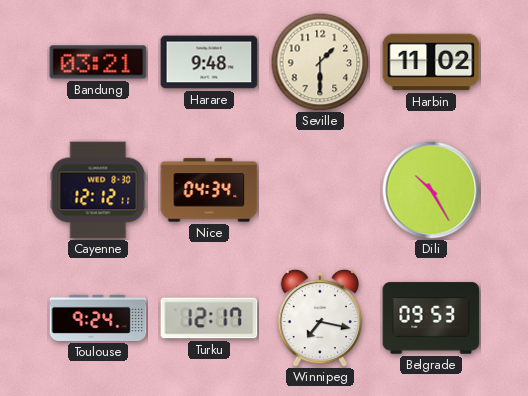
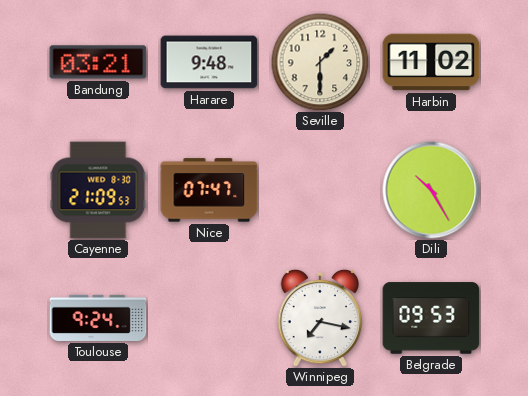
Cayenne: 12:12 -> 21:09
Nice: 04:34 -> 07:47
Turku: 12:17 -> none
